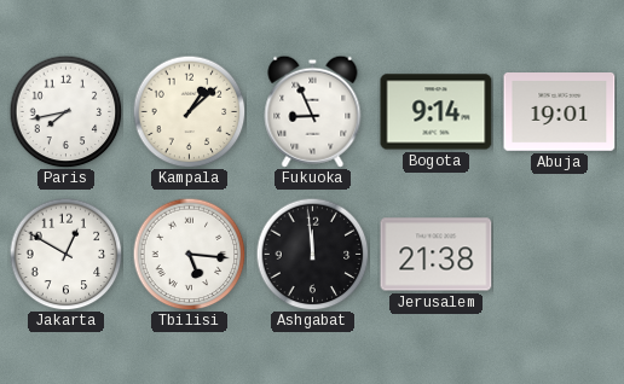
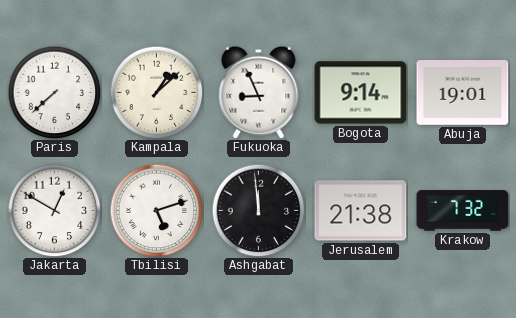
Paris: 7:43 -> 7:38
Tbilisi: 5:16 -> 5:12
Krakow: none -> 7:32
